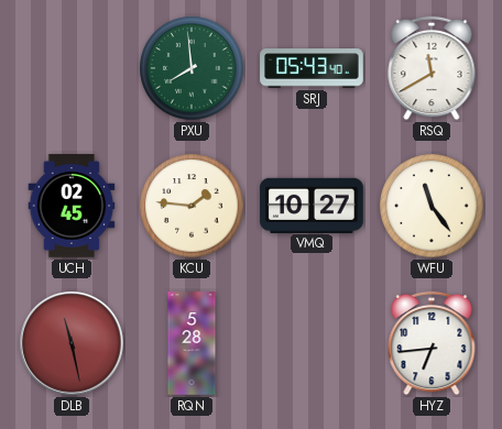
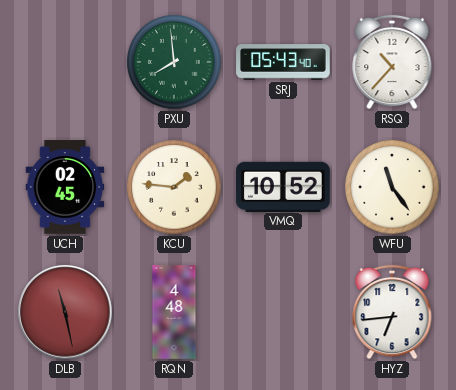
RSQ: 11:40 -> 10:37
VMQ: 10:27 -> 10:52
RQN: 5:28 -> 4:48
